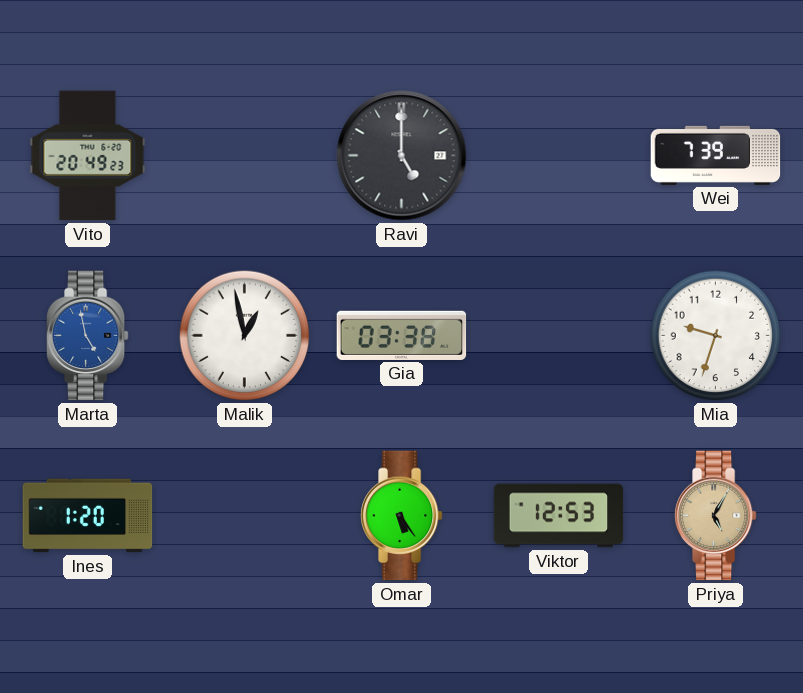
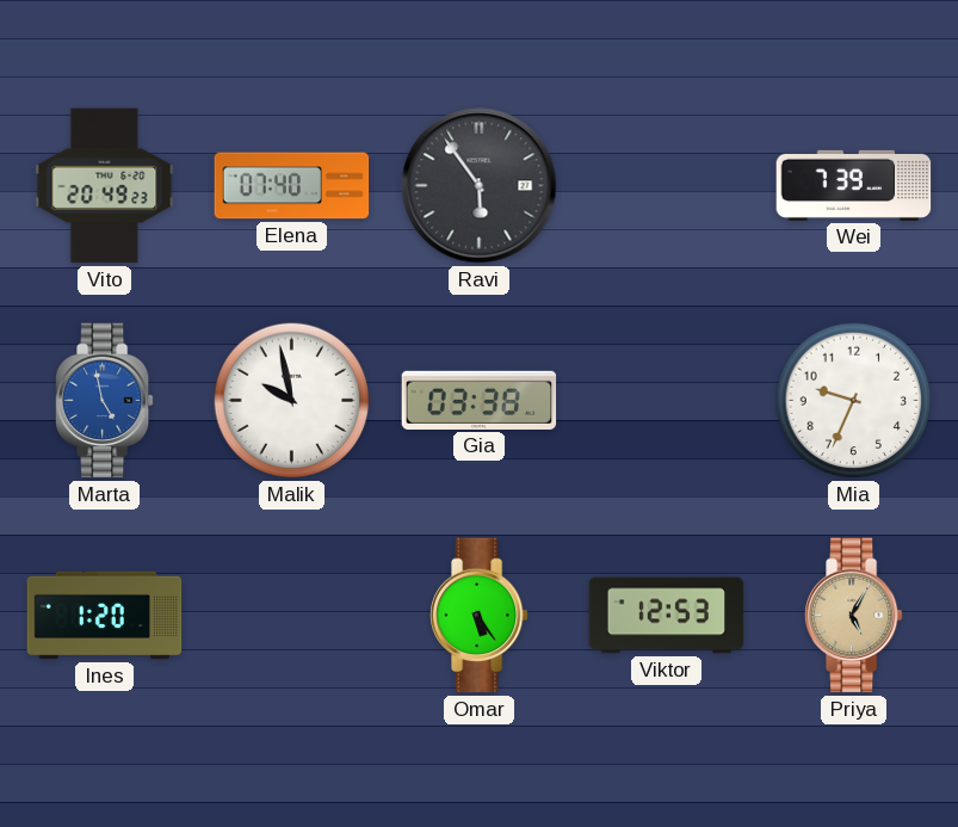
Elena: none -> 07:40
Ravi: 5:00 -> 5:54
Malik: 12:58 -> 9:58
Mia: 9:33 -> 9:34
